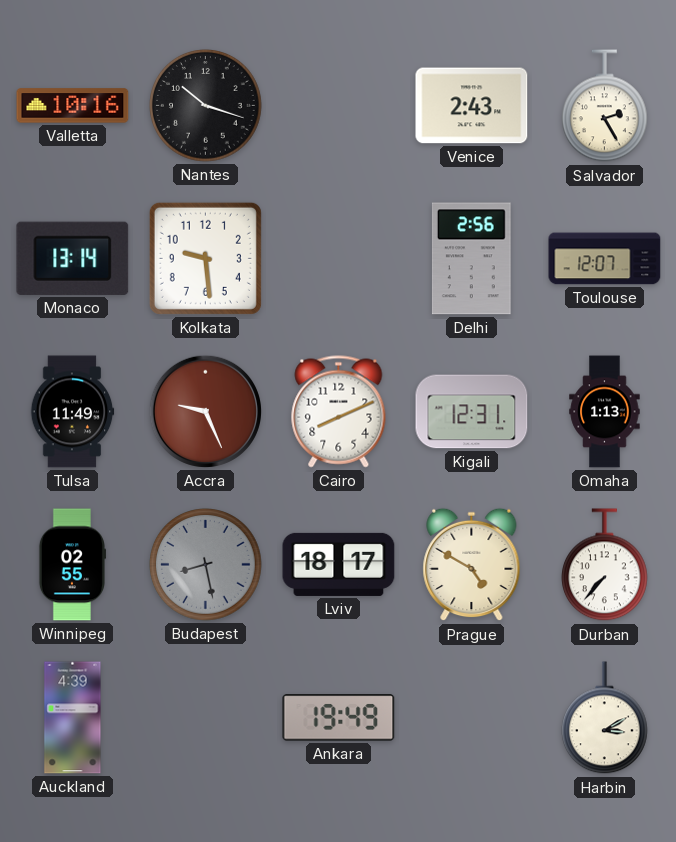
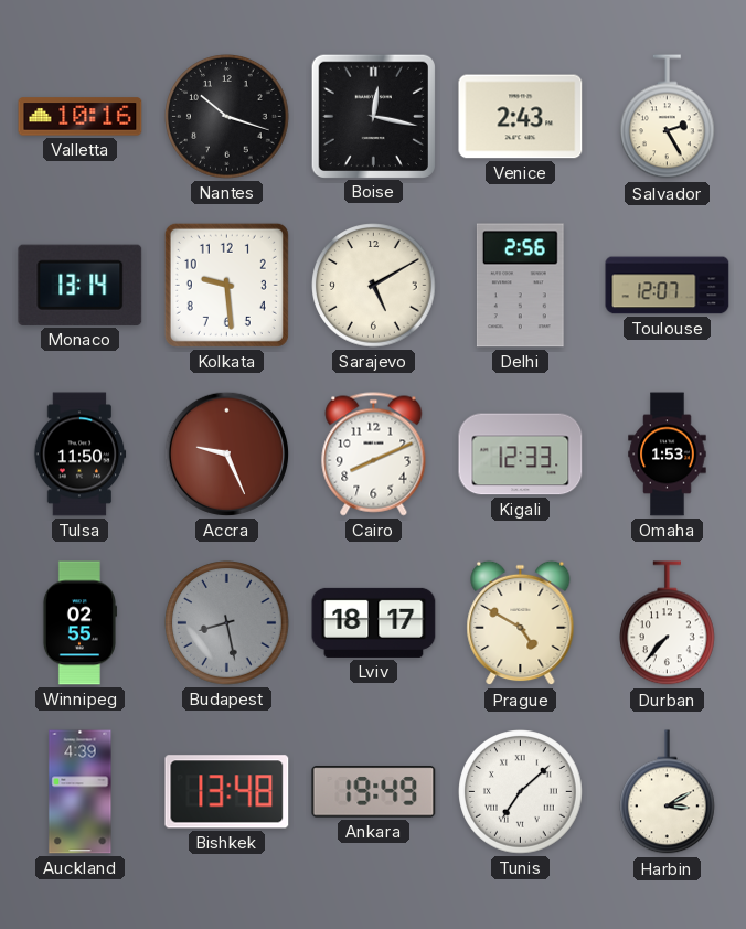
Boise: none -> 12:17
Sarajevo: none -> 5:10
Tulsa: 11:49 -> 11:50
Kigali: 12:31 -> 12:33
Omaha: 1:13 -> 1:53
Bishkek: none -> 13:48
Tunis: none -> 7:08
